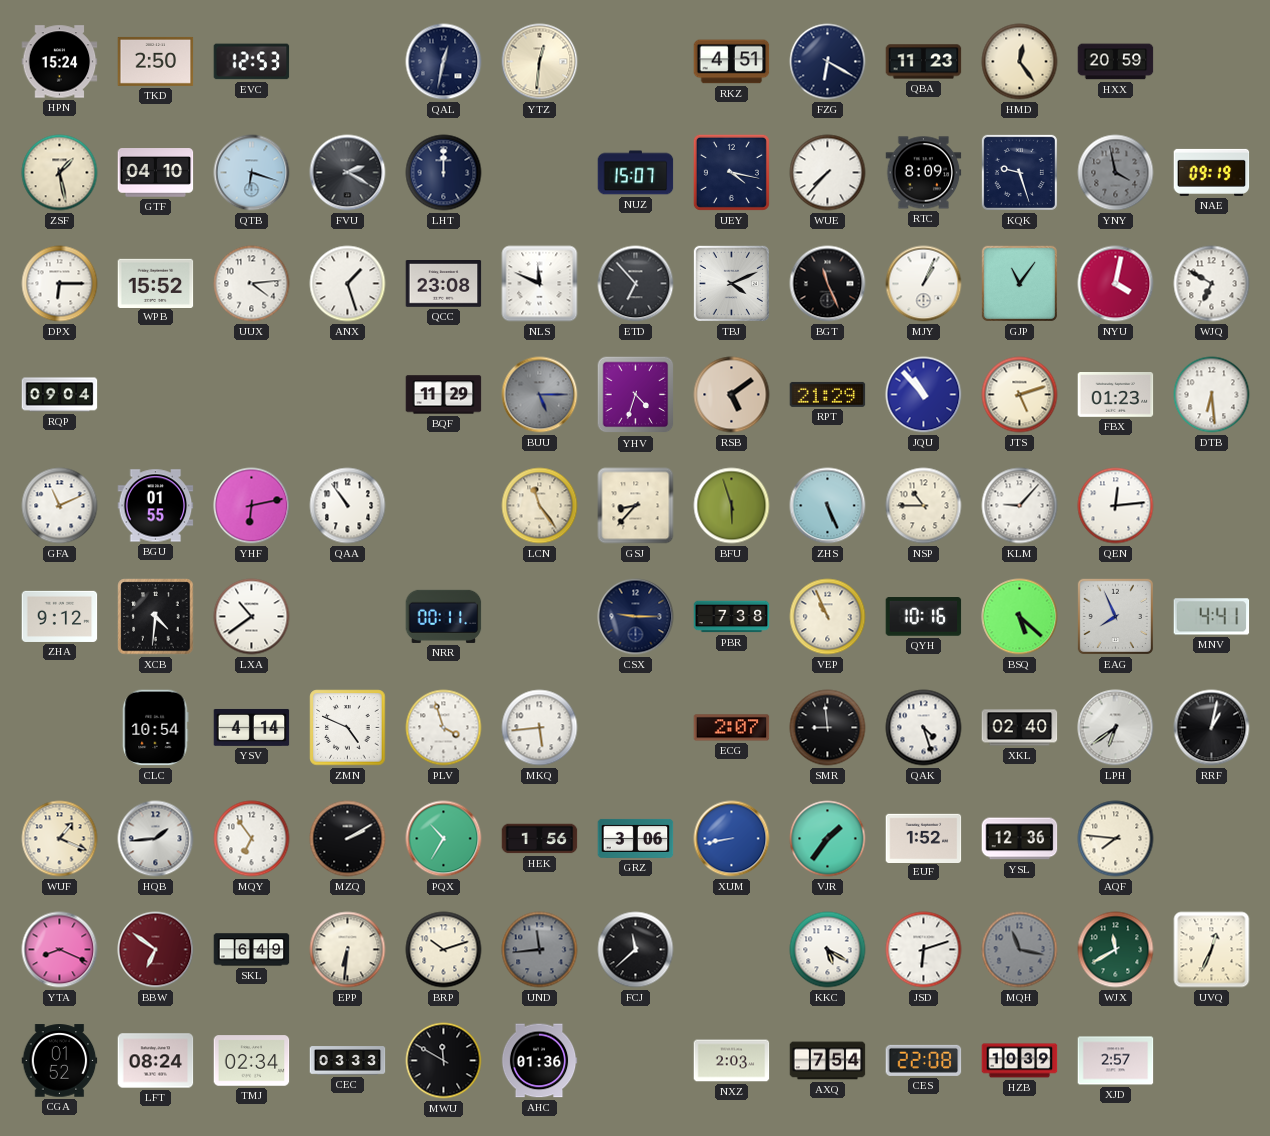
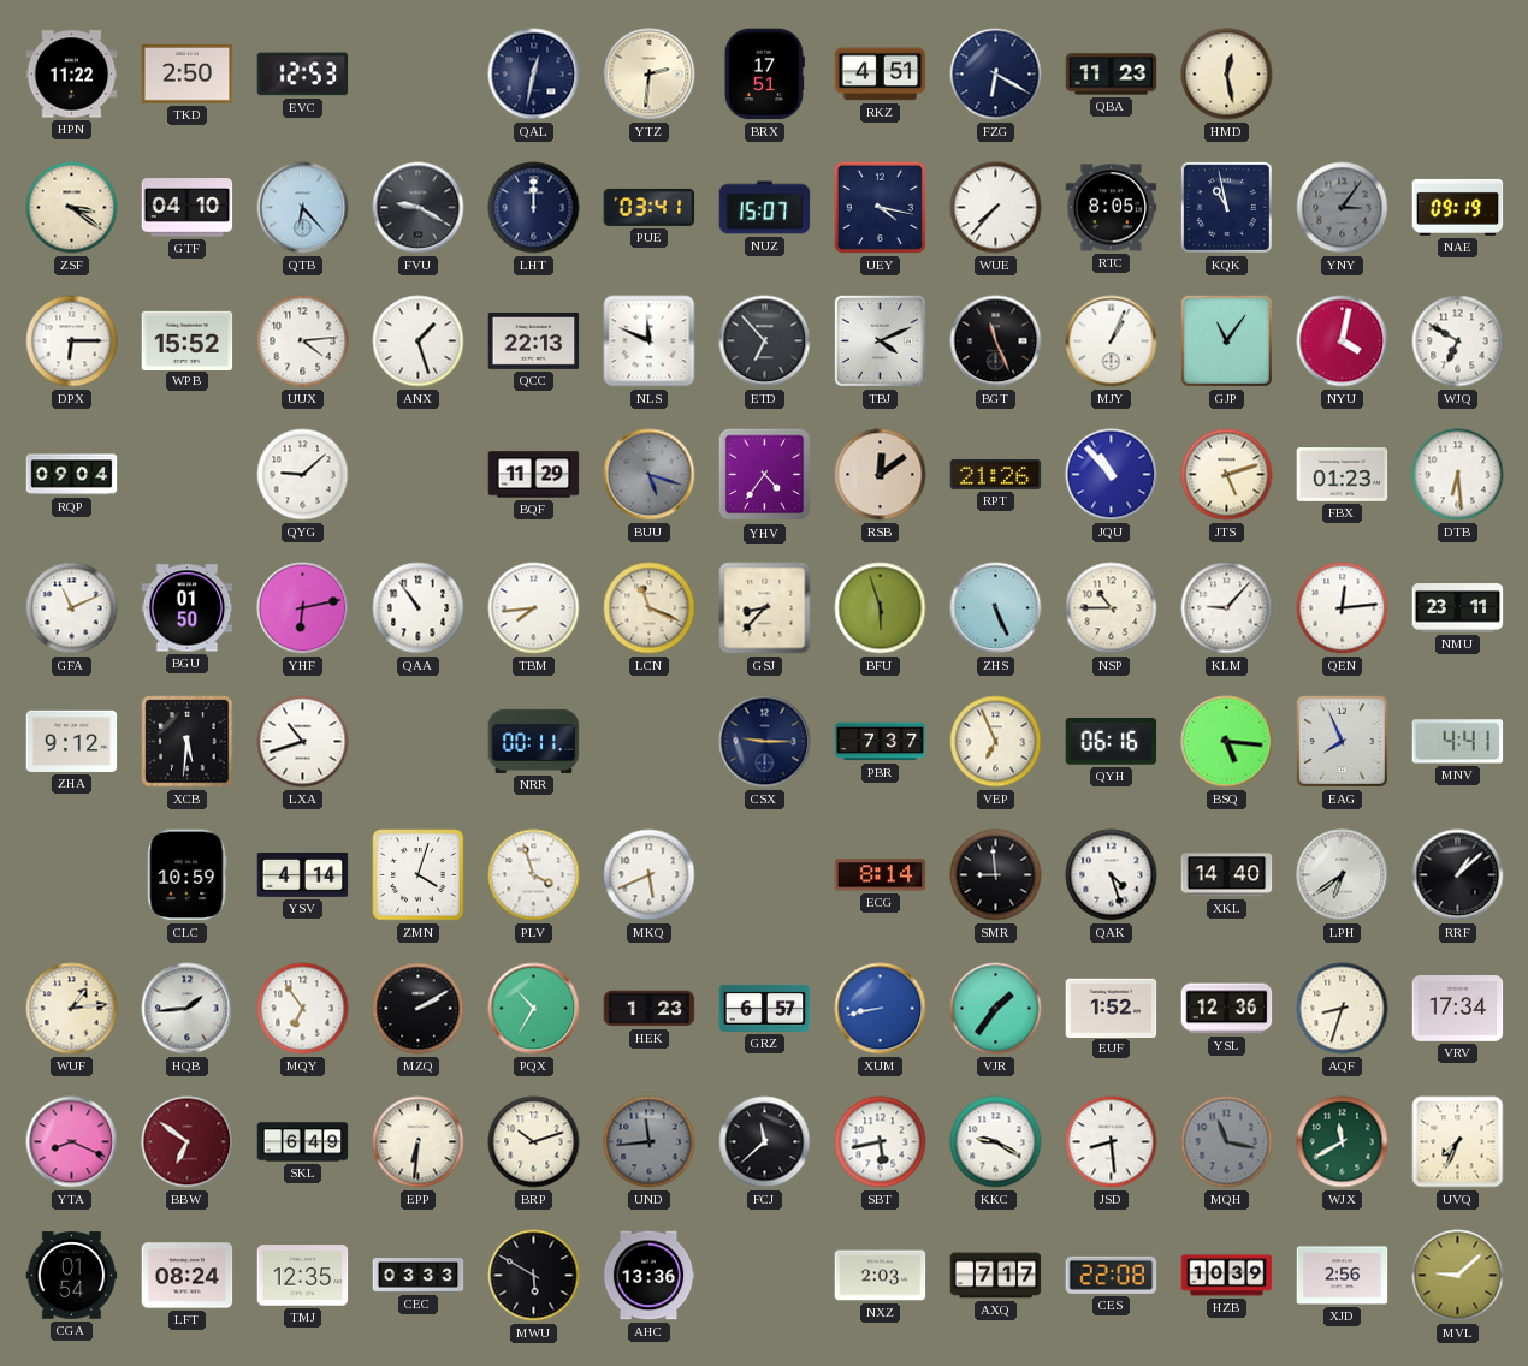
HPN: 15:24 -> 11:22
YTZ: 12:31 -> 2:31
BRX: none -> 17:51
HMD: 12:24 -> 12:28
HXX: 20:59 -> none
ZSF: 1:28 -> 3:21
QTB: 6:18 -> 6:23
FVU: 2:20 -> 9:20
PUE: none -> 03:41
RTC: 8:09 -> 8:05
KQK: 9:27 -> 10:58
YNY: 3:58 -> 3:06
QCC: 23:08 -> 22:13
QYG: none -> 9:08
BUU: 5:15 -> 5:18
YHV: 4:33 -> 4:36
RSB: 5:09 -> 12:09
RPT: 21:29 -> 21:26
BGU: 01:55 -> 01:50
TBM: none -> 7:44
LCN: 11:24 -> 11:19
NMU: none -> 23:11
XCB: 4:31 -> 5:31
LXA: 10:39 -> 10:42
PBR: 7:38 -> 7:37
VEP: 10:56 -> 6:56
QYH: 10:16 -> 06:16
BSQ: 5:22 -> 5:16
CLC: 10:54 -> 10:59
ZMN: 4:49 -> 4:03
MKQ: 5:44 -> 5:41
ECG: 2:07 -> 8:14
XKL: 02:40 -> 14:40
RRF: 1:02 -> 1:08
WUF: 1:19 -> 1:14
HEK: 1:56 -> 1:23
GRZ: 3:06 -> 6:57
AQF: 7:46 -> 8:33
VRV: none -> 17:34
SBT: none -> 5:43
KKC: 5:20 -> 9:20
JSD: 6:12 -> 8:29
UVQ: 12:34 -> 7:34
CGA: 01:52 -> 01:54
TMJ: 02:34 -> 12:35
MWU: 11:50 -> 5:50
AHC: 01:36 -> 13:36
AXQ: 7:54 -> 7:17
XJD: 2:57 -> 2:56
MVL: none -> 9:08
